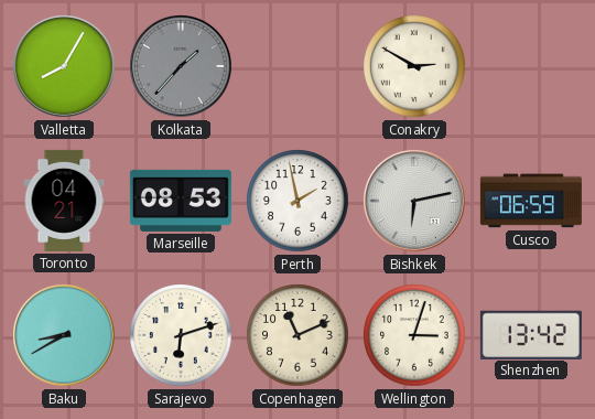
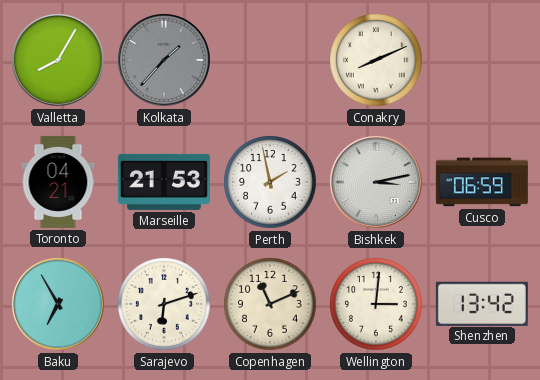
Conakry: 2:50 -> 8:11
Marseille: 08:53 -> 21:53
Bishkek: 6:13 -> 3:13
Baku: 8:40 -> 6:55
Wellington: 3:03 -> 3:01
